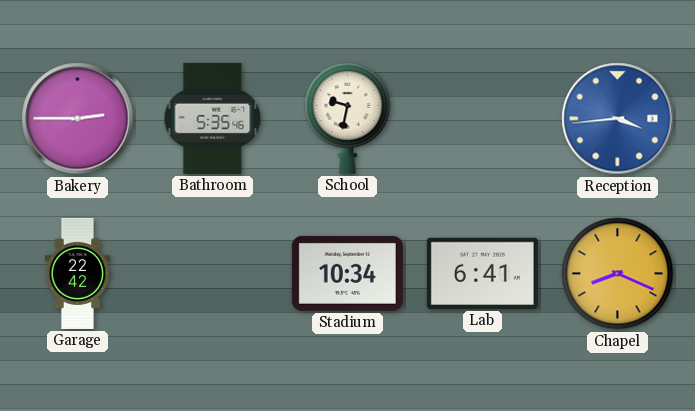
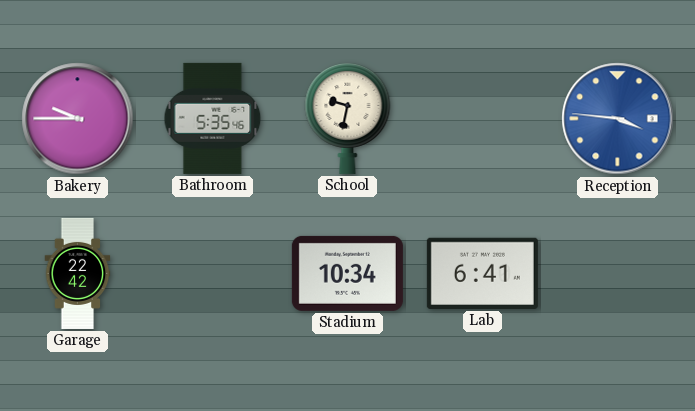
Bakery: 2:45 -> 9:45
Reception: 3:44 -> 3:46
Chapel: 8:19 -> none
